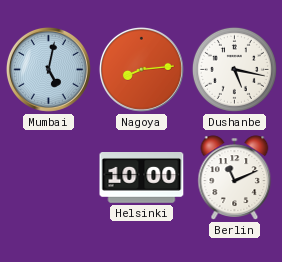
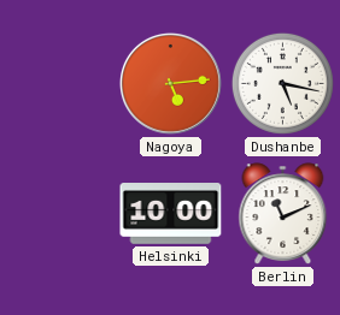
Mumbai: 5:02 -> none
Nagoya: 8:14 -> 5:14
